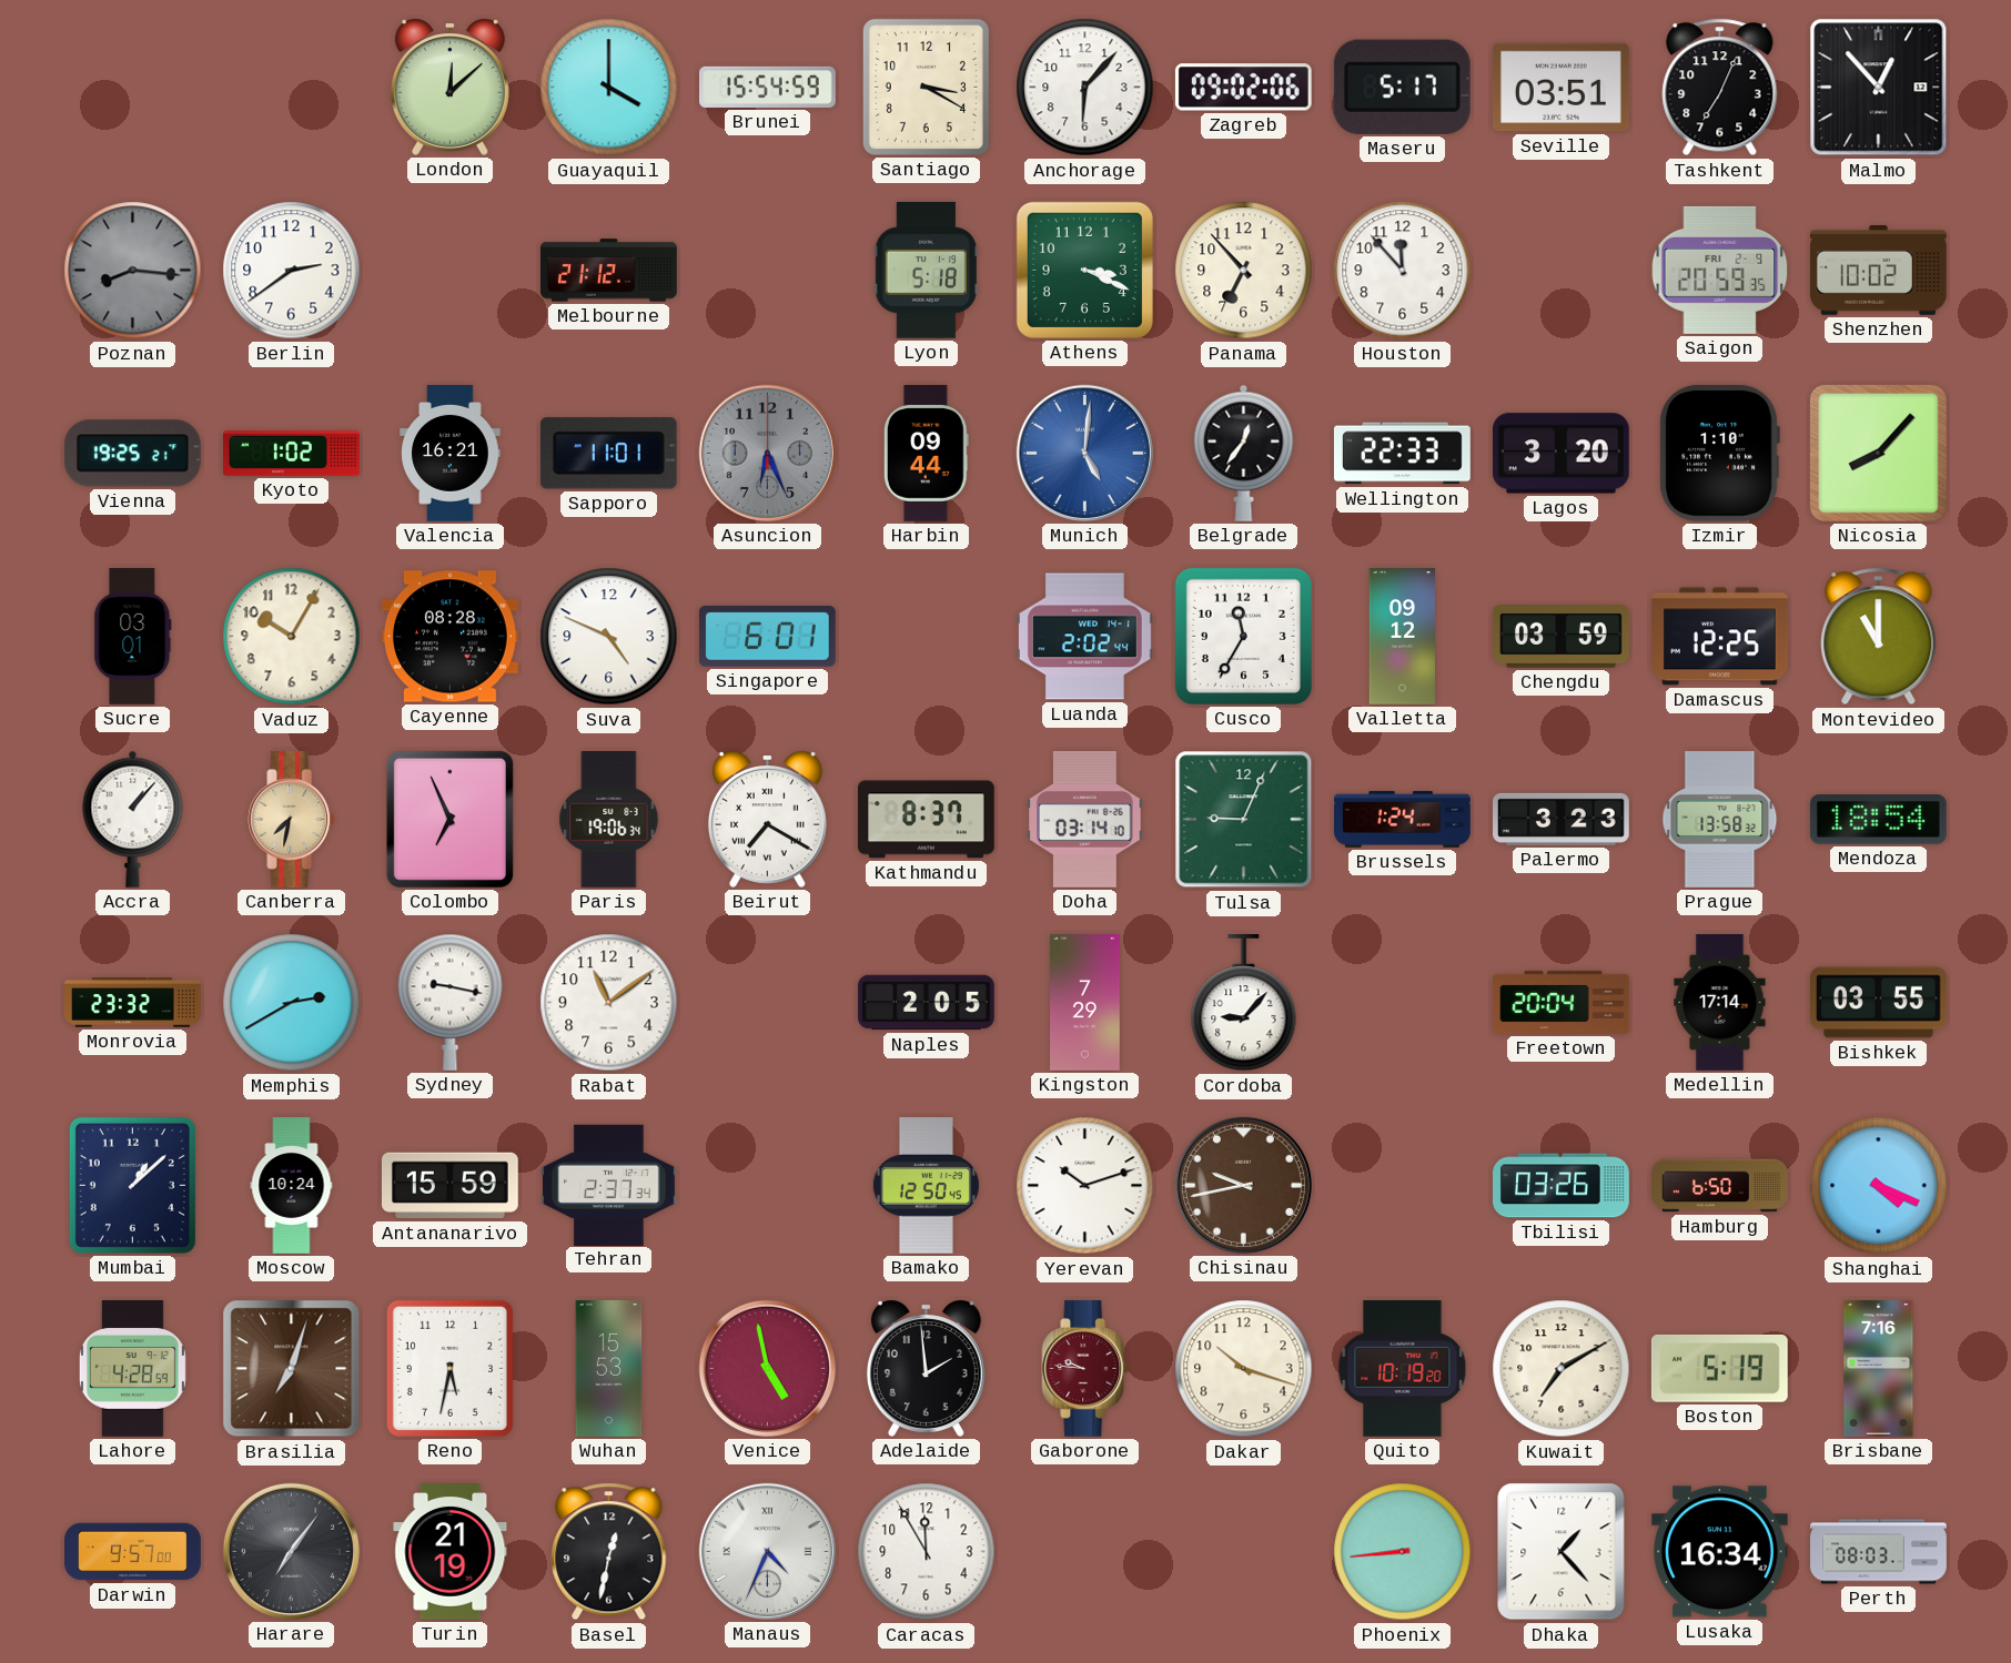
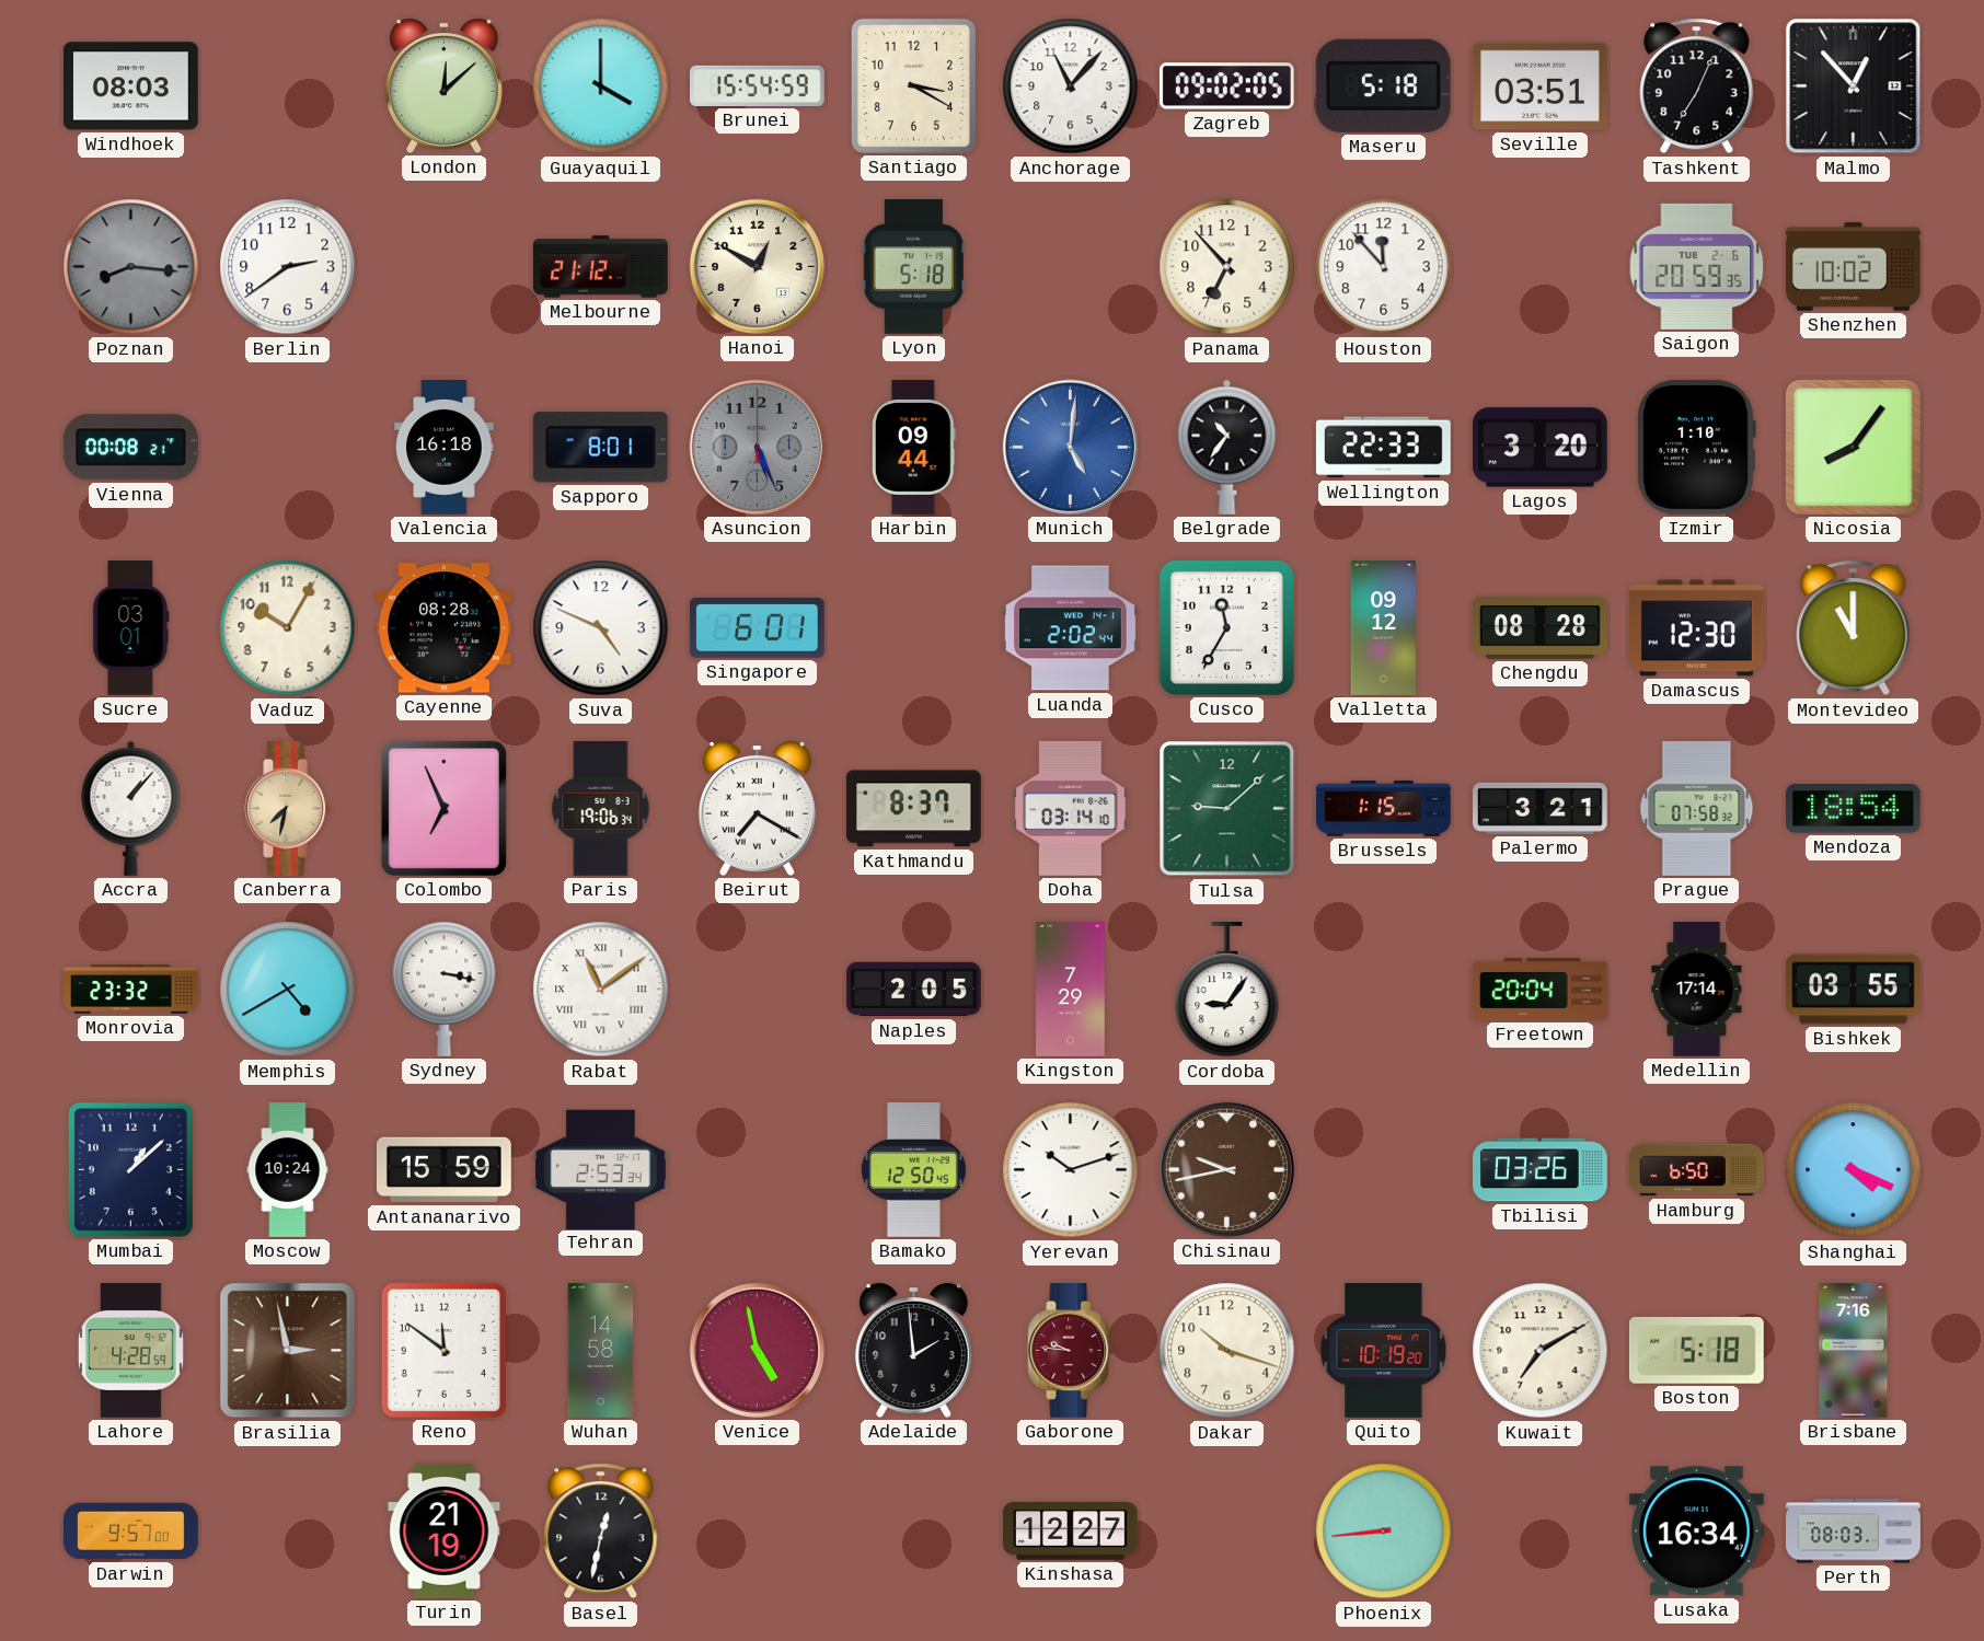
Windhoek: none -> 08:03
Anchorage: 6:07 -> 11:07
Zagreb: 09:02:06 -> 09:02:05
Maseru: 5:17 -> 5:18
Hanoi: none -> 12:50
Athens: 3:19 -> none
Saigon date: FRI 2-9 -> TUE 2-6
Vienna: 19:25 -> 00:08
Kyoto: 1:02 -> none
Valencia: 16:21 -> 16:18
Sapporo: 11:01 -> 8:01
Asuncion: 6:26 -> 5:26
Belgrade: 12:36 -> 10:36
Nicosia: 8:07 -> 8:06
Chengdu: 03:59 -> 08:28
Damascus: 12:25 -> 12:30
Tulsa: 9:04 -> 9:08
Brussels: 1:24 -> 1:15
Palermo: 3:23 -> 3:21
Prague: 13:58 -> 07:58
Memphis: 2:40 -> 4:40
Sydney: 9:17 -> 3:17
Rabat numerals: Arabic -> Roman
Cordoba: 9:07 -> 9:06
Tehran: 2:37 -> 2:53
Brasilia: 7:03 -> 2:58
Reno: 5:32 -> 11:51
Wuhan: 15:53 -> 14:58
Boston: 5:19 -> 5:18
Harare: 7:06 -> none
Manaus: 4:34 -> none
Caracas: 11:55 -> none
Kinshasa: none -> 12:27
Dhaka: 1:23 -> none
